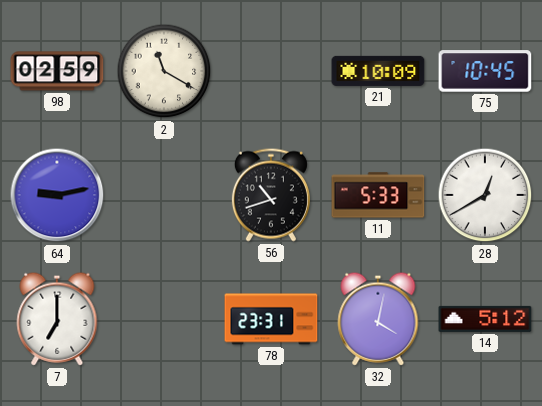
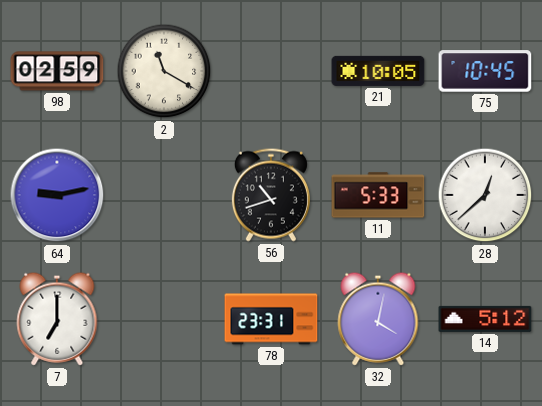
21: 10:09 -> 10:05
28: 12:40 -> 12:38
